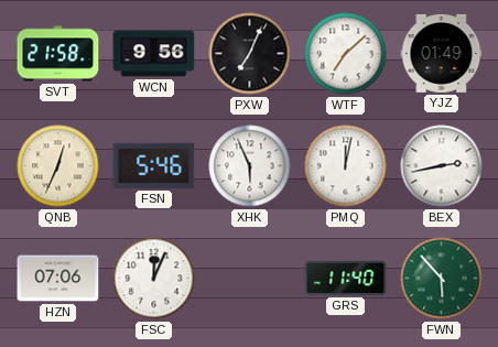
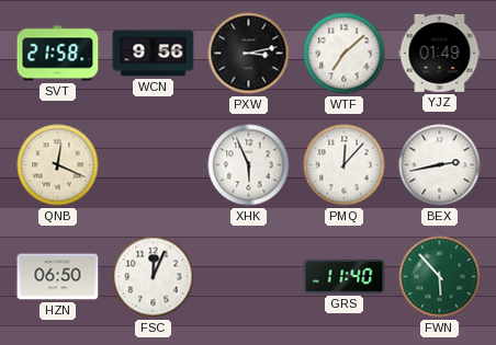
PXW: 7:04 -> 3:13
QNB: 12:34 -> 12:19
FSN: 5:46 -> none
PMQ: 12:02 -> 12:07
HZN: 07:06 -> 06:50
